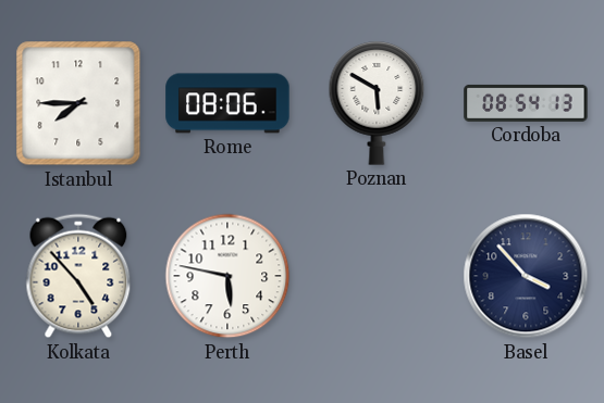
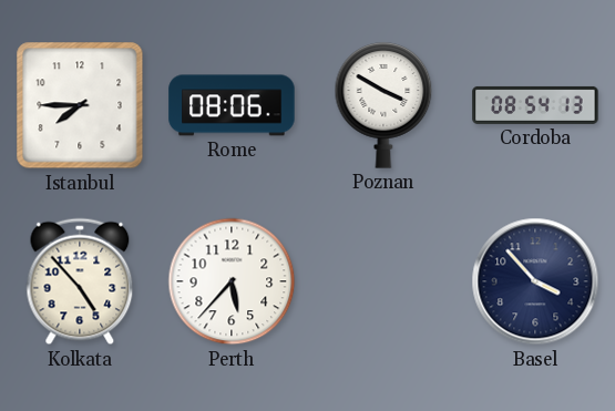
Poznan: 5:50 -> 3:50
Perth: 5:47 -> 5:37
